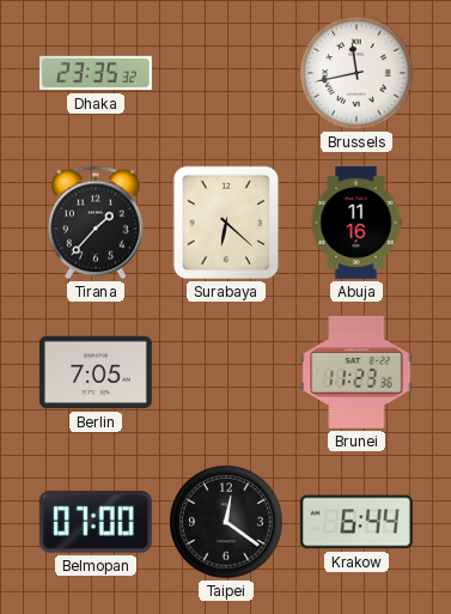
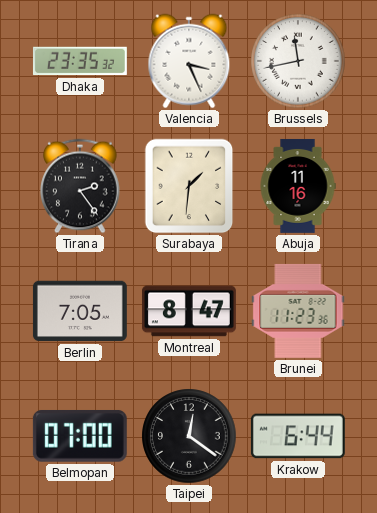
Valencia: none -> 3:26
Tirana: 1:37 -> 2:24
Surabaya: 6:22 -> 1:31
Montreal: none -> 8:47
